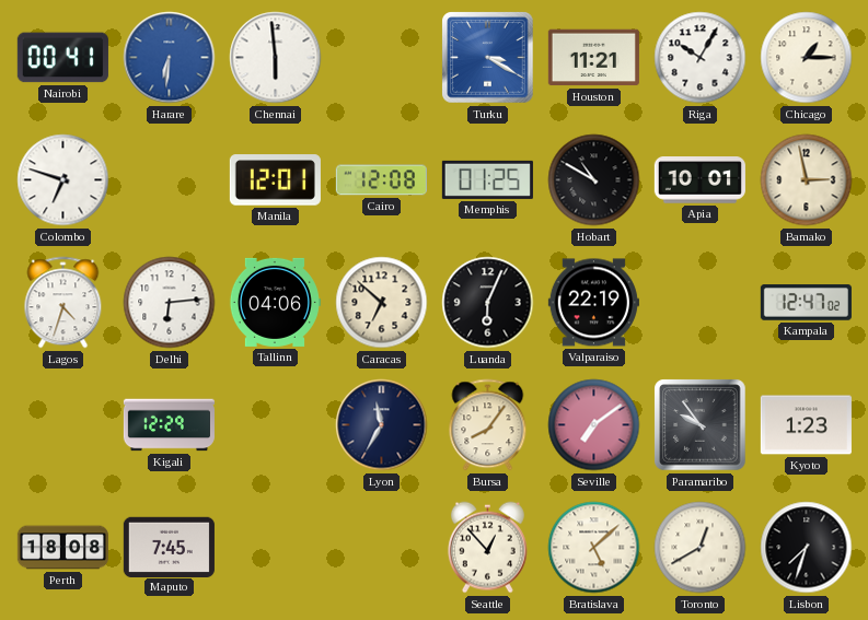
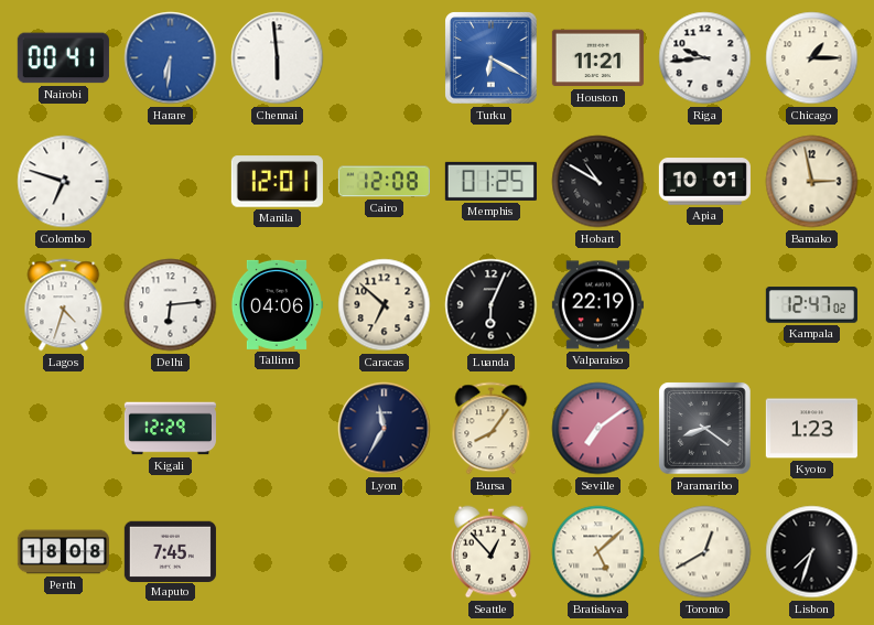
Turku: 3:20 -> 6:20
Riga: 10:05 -> 9:44
Paramaribo: 9:54 -> 8:21
